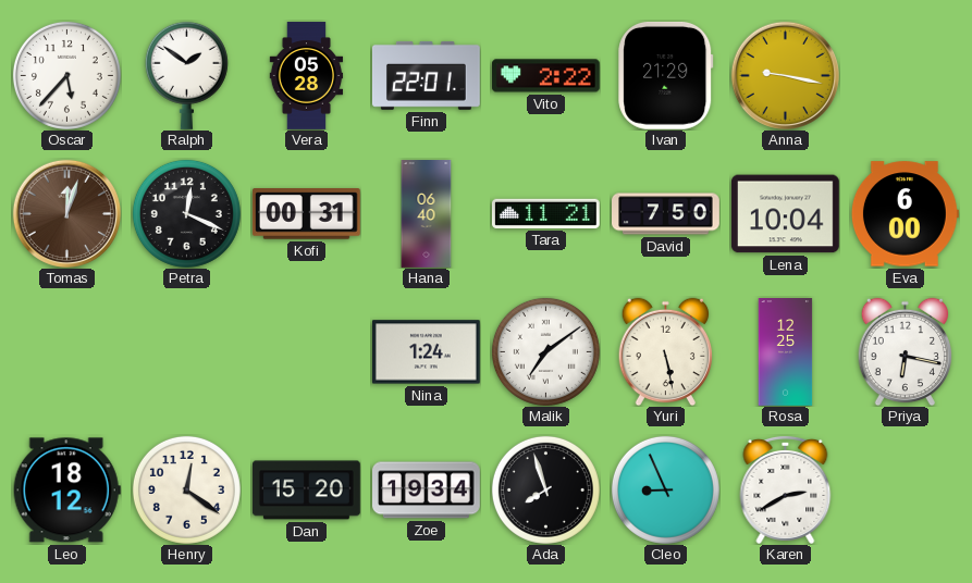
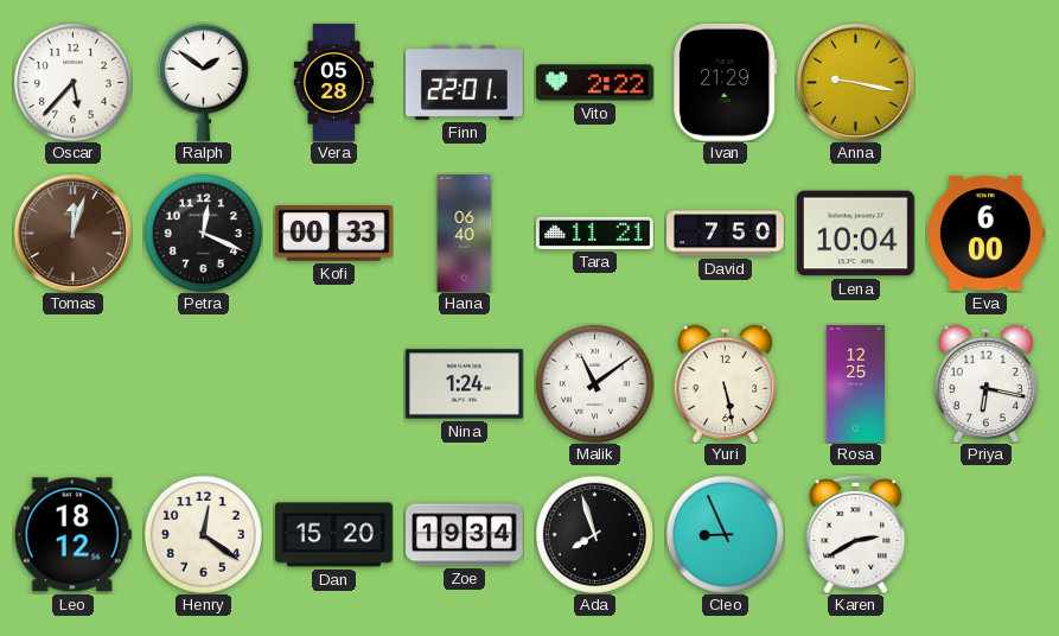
Kofi: 00:31 -> 00:33
Malik: 7:09 -> 11:09
